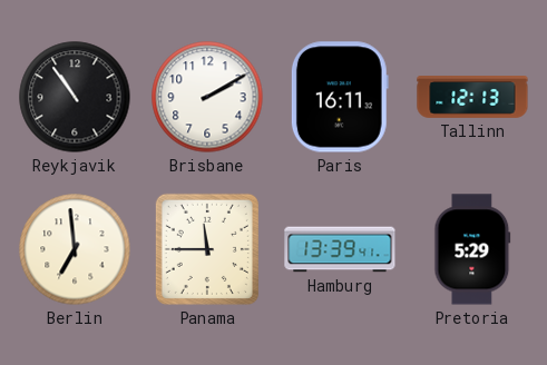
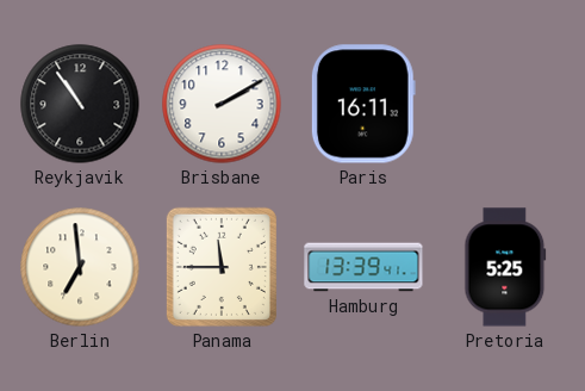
Tallinn: 12:13 -> none
Pretoria: 5:29 -> 5:25
